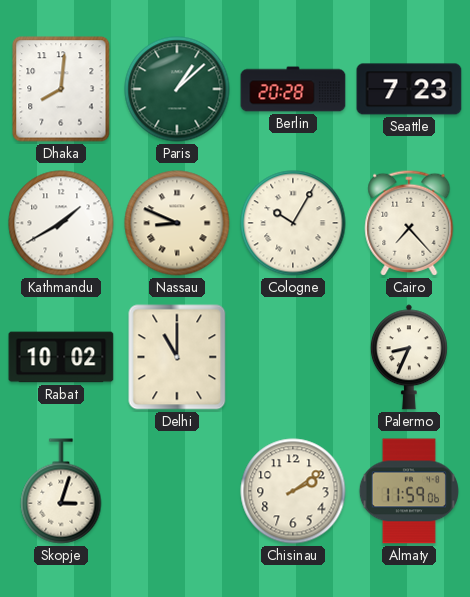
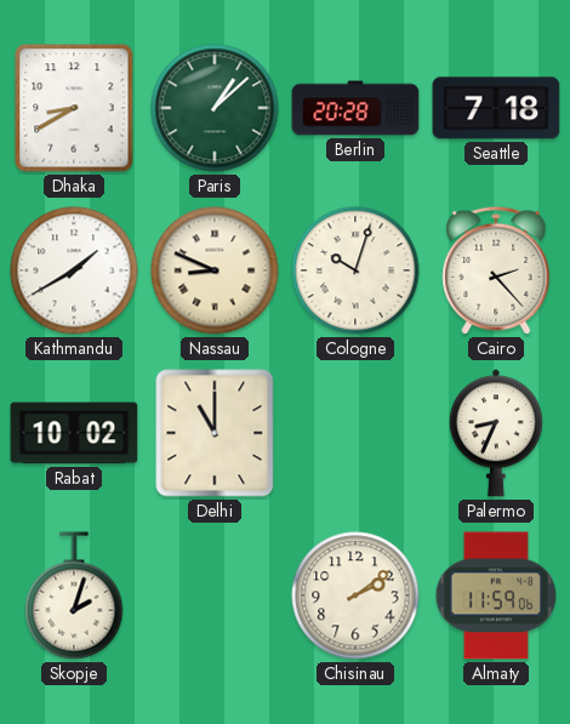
Dhaka: 8:01 -> 8:40
Seattle: 7:23 -> 7:18
Cologne: 10:05 -> 10:03
Cairo: 7:23 -> 2:23
Skopje: 3:03 -> 2:03
